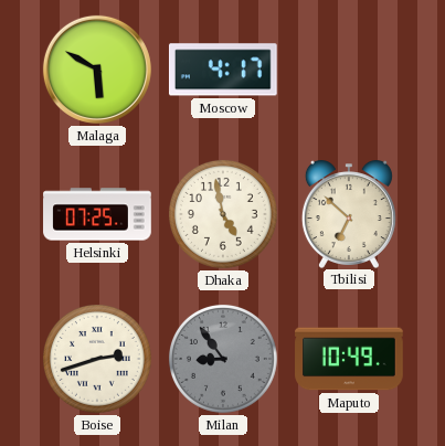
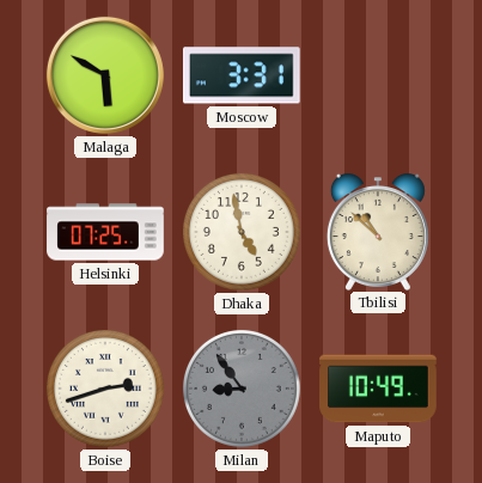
Moscow: 4:17 -> 3:31
Tbilisi: 6:52 -> 10:52
